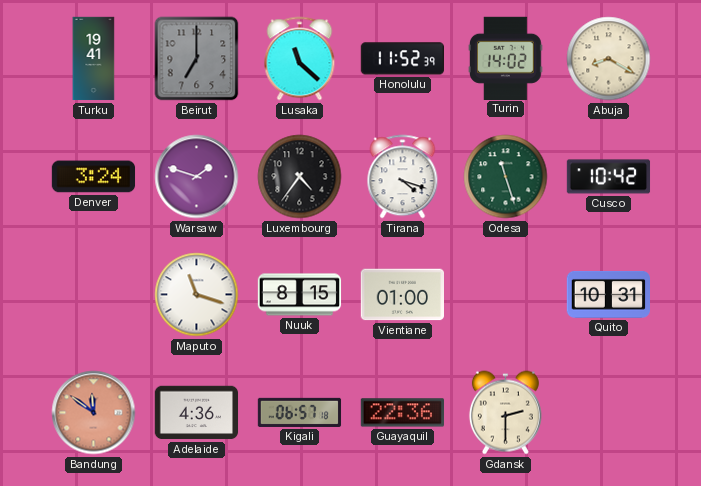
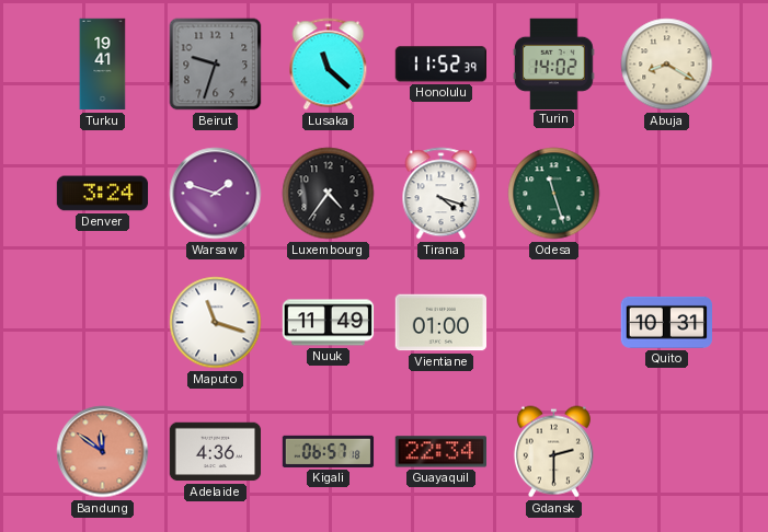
Beirut: 7:00 -> 9:33
Cusco: 10:42 -> none
Nuuk: 8:15 -> 11:49
Guayaquil: 22:36 -> 22:34
